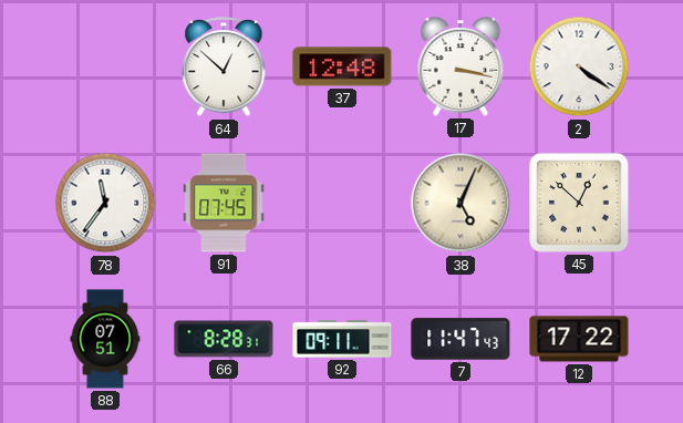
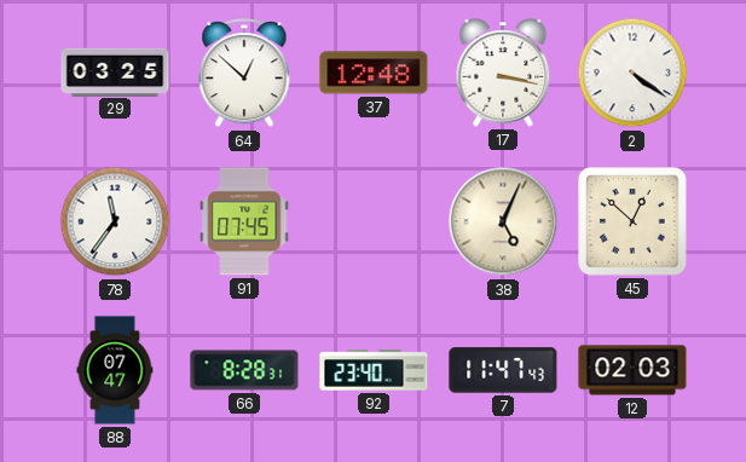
29: none -> 03:25
88: 07:51 -> 07:47
92: 09:11 -> 23:40
12: 17:22 -> 02:03
